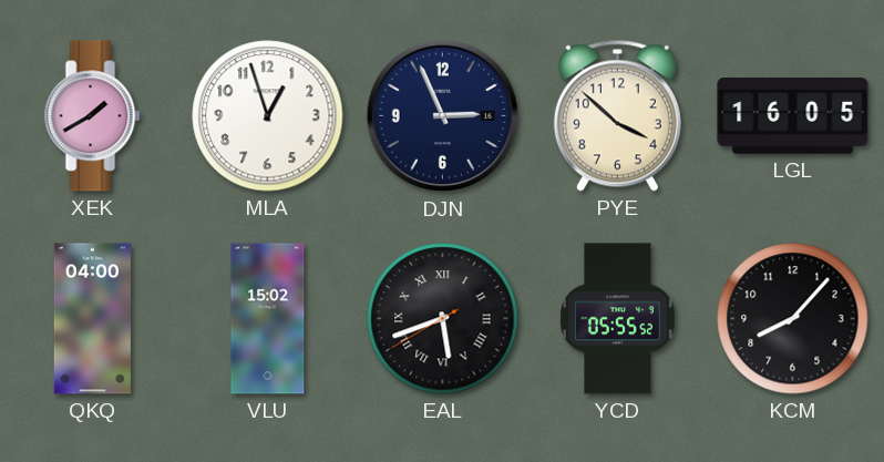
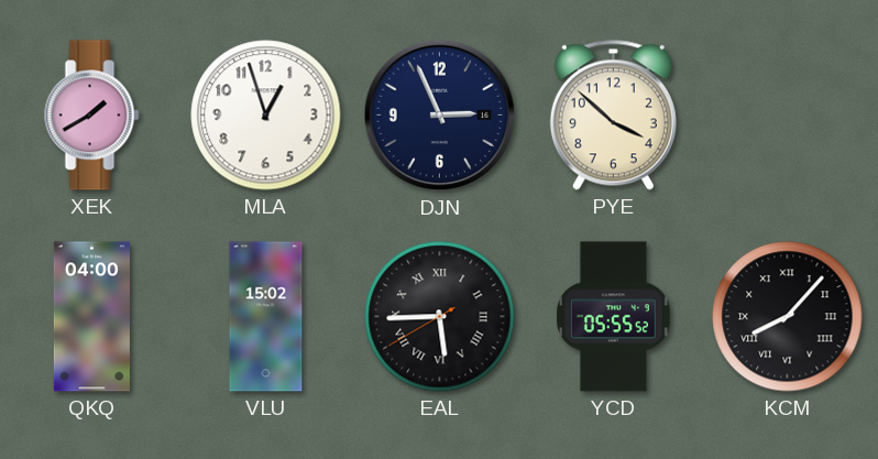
LGL: 16:05 -> none
EAL: 5:41 -> 5:44
KCM numerals: Arabic -> Roman
